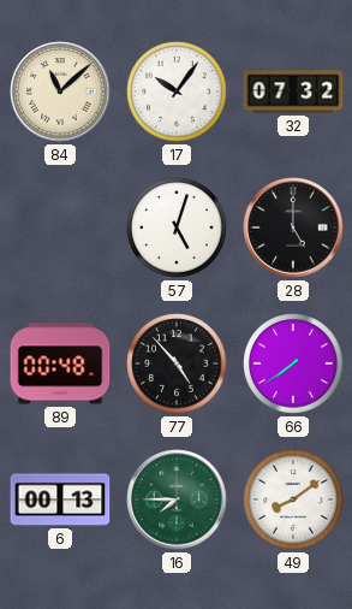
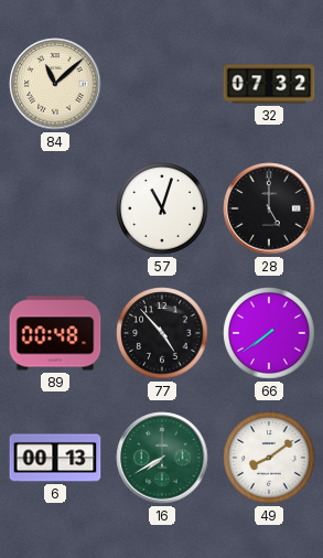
17: 10:06 -> none
57: 5:03 -> 11:03
16: 7:45 -> 7:40
